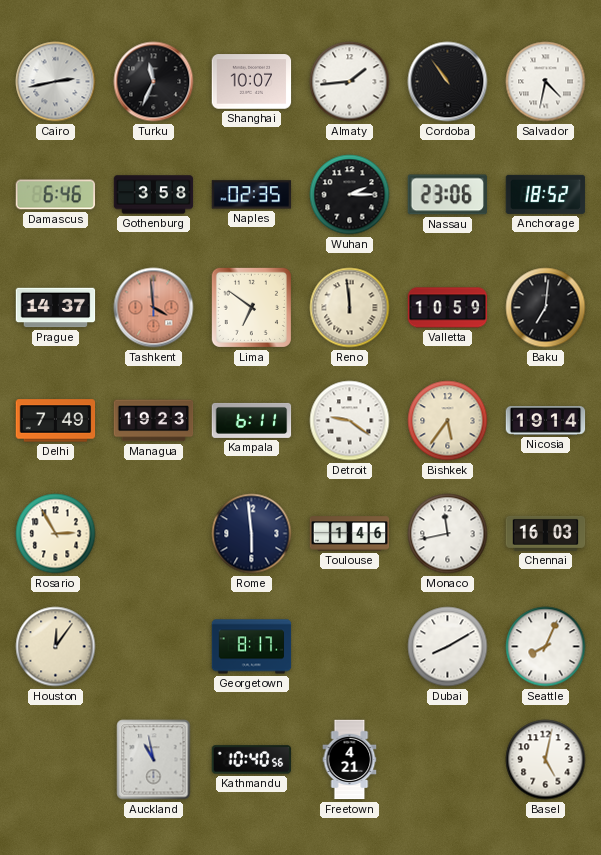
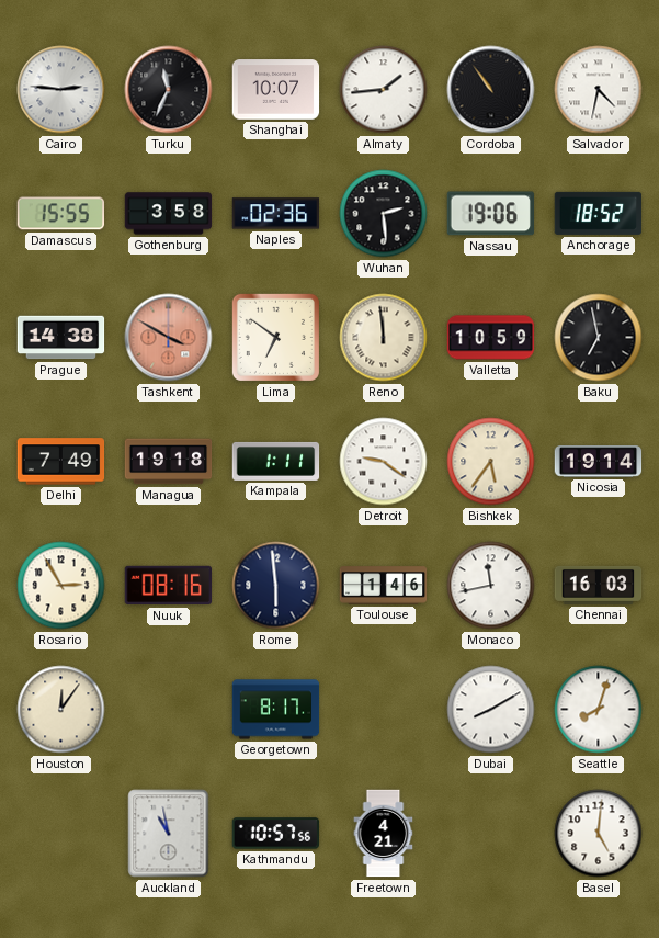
Cairo: 2:43 -> 2:46
Damascus: 6:46 -> 15:55
Naples: 02:35 -> 02:36
Wuhan: 2:15 -> 2:29
Nassau: 23:06 -> 19:06
Prague: 14:37 -> 14:38
Tashkent: 3:59 -> 3:50
Baku: 7:01 -> 6:58
Managua: 19:23 -> 19:18
Kampala: 6:11 -> 1:11
Nuuk: none -> 08:16
Seattle: 8:04 -> 8:03
Kathmandu: 10:40 -> 10:57
Basel: 5:02 -> 5:01
